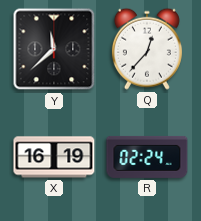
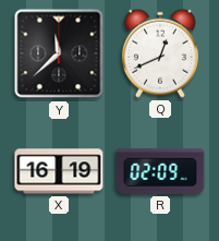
Q: 12:37 -> 12:41
R: 02:24 -> 02:09
